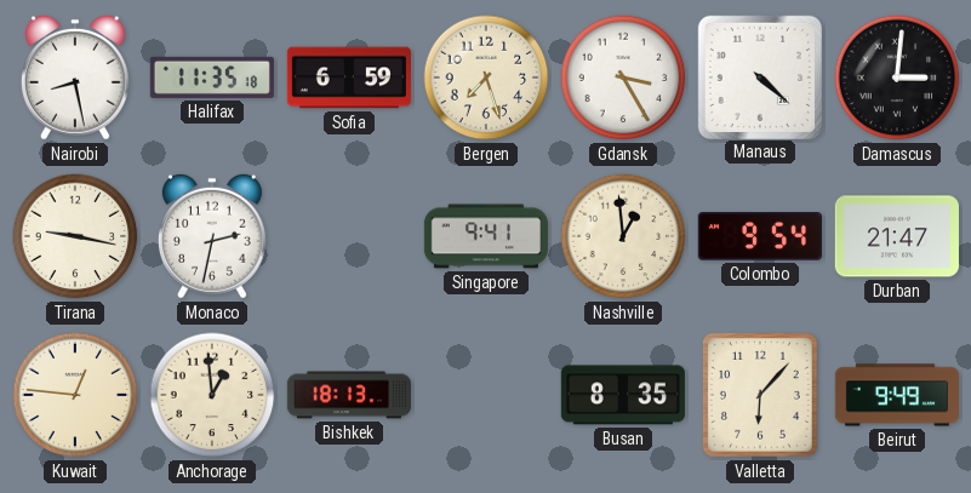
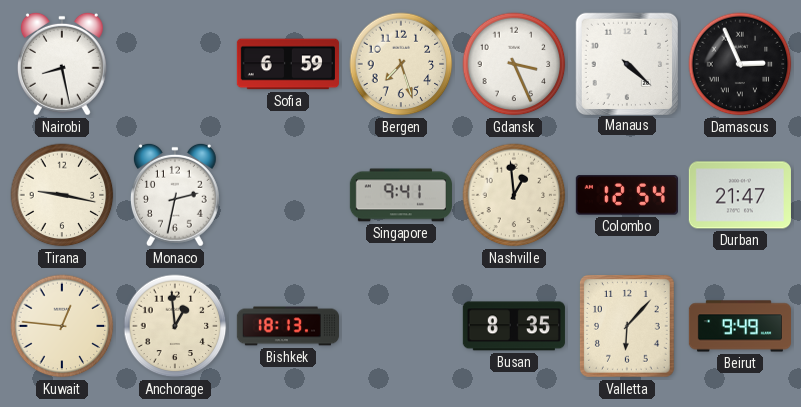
Halifax: 11:35 -> none
Gdansk: 3:25 -> 3:26
Damascus: 3:01 -> 2:56
Colombo: 9:54 -> 12:54
